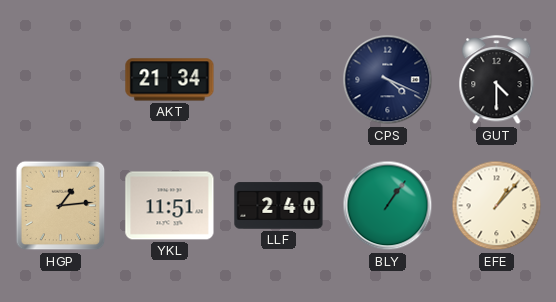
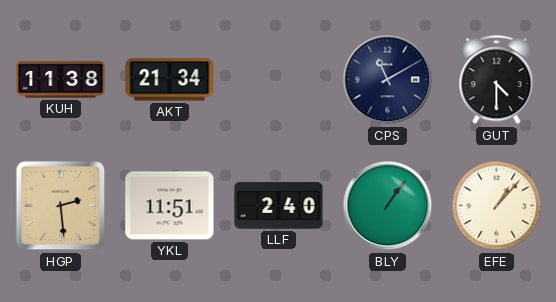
KUH: none -> 11:38
CPS: 4:19 -> 11:10
HGP: 1:14 -> 2:29
